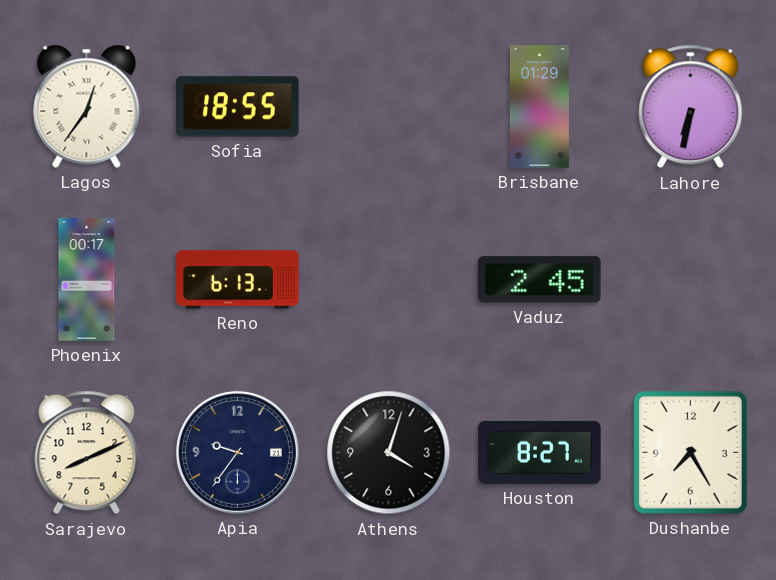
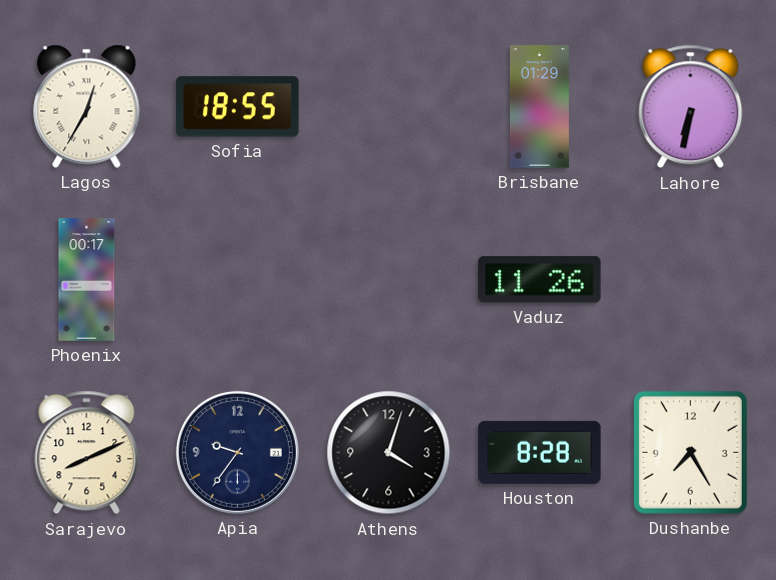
Lagos: 12:36 -> 12:35
Reno: 6:13 -> none
Vaduz: 2:45 -> 11:26
Houston: 8:27 -> 8:28
